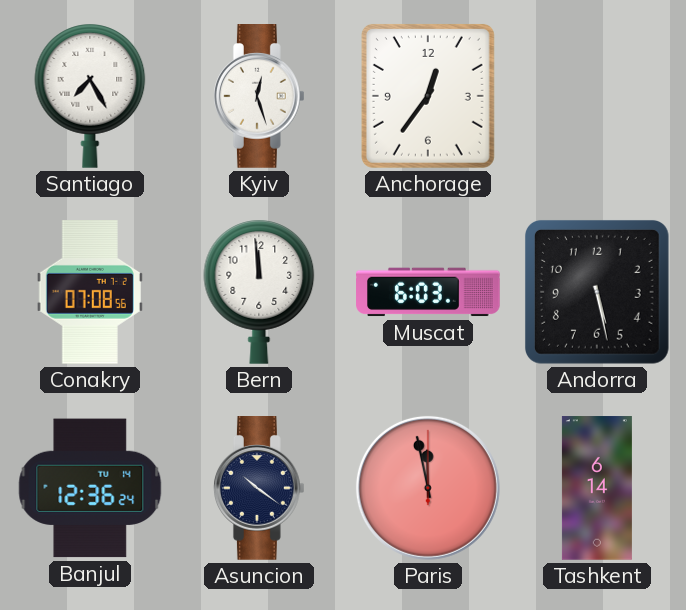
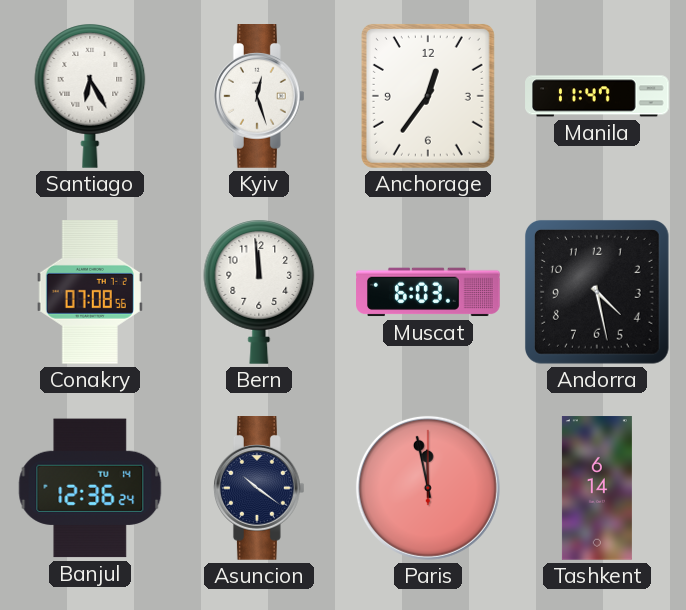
Santiago: 7:25 -> 6:25
Manila: none -> 11:47
Andorra: 5:28 -> 4:28
